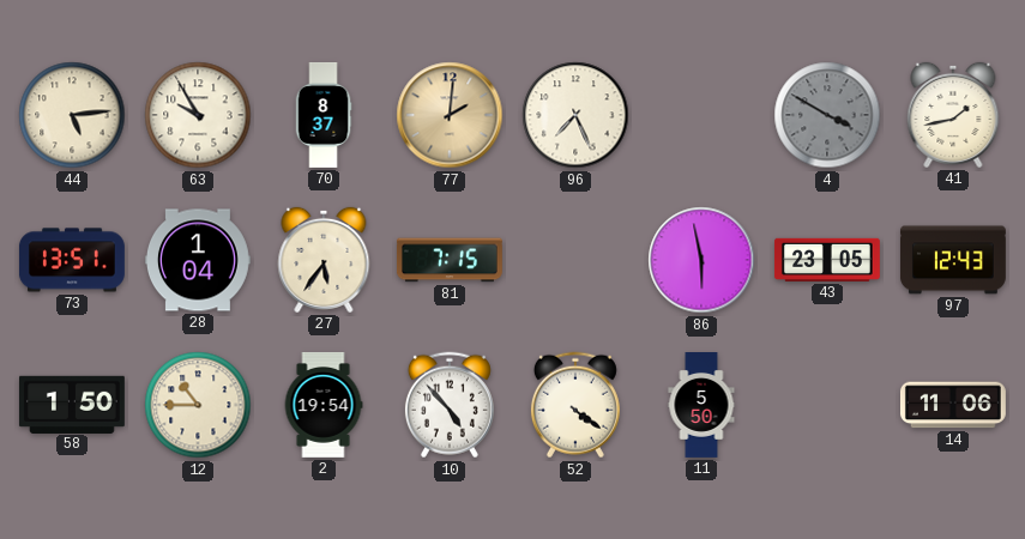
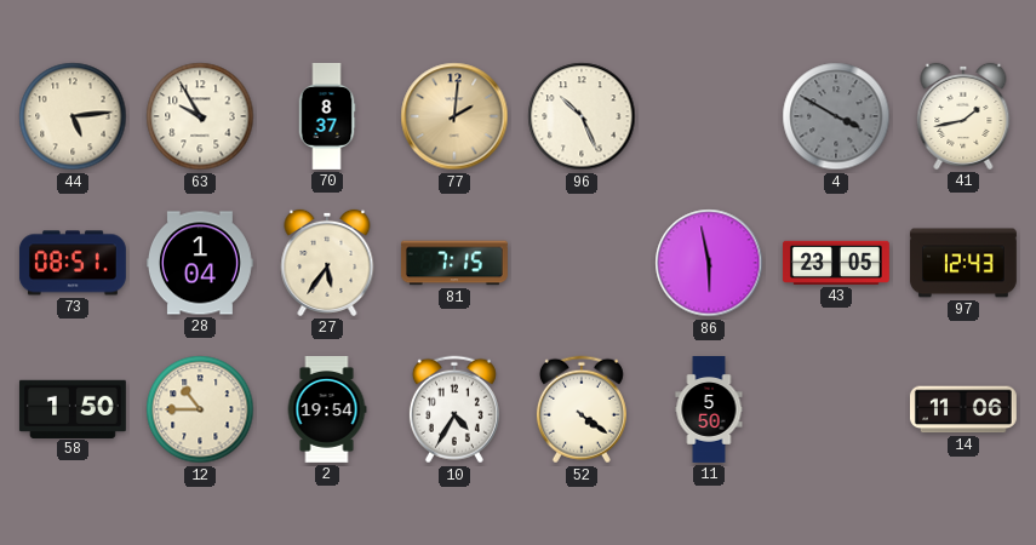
96: 7:26 -> 10:26
73: 13:51 -> 08:51
10: 4:53 -> 4:35
